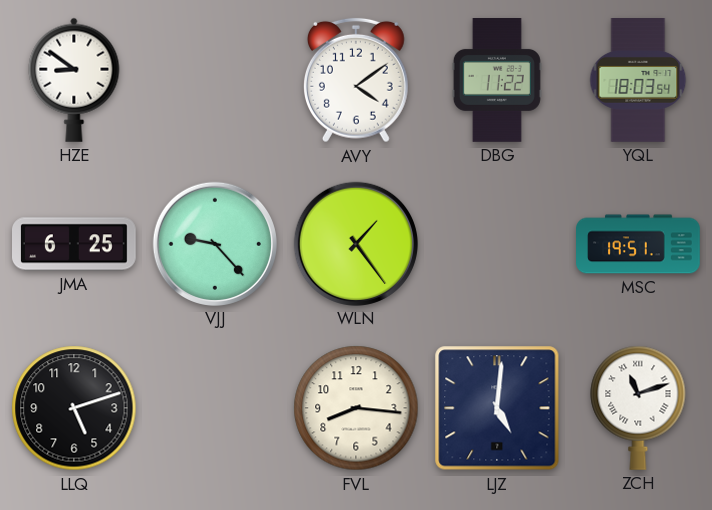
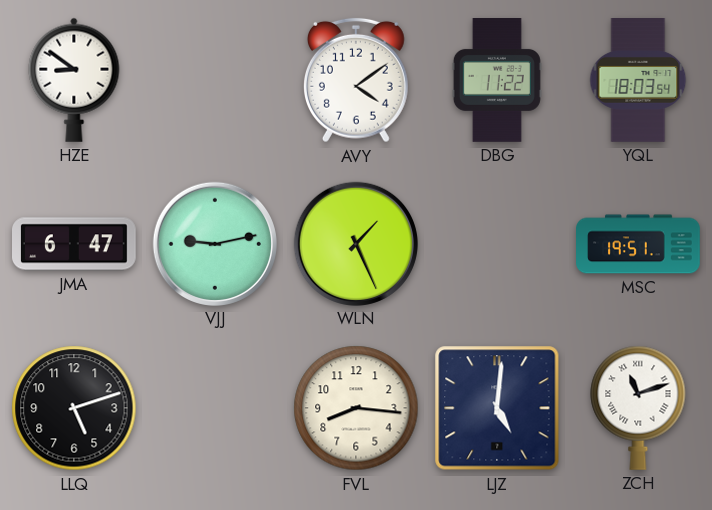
JMA: 6:25 -> 6:47
VJJ: 9:23 -> 9:13
WLN: 1:24 -> 1:26
